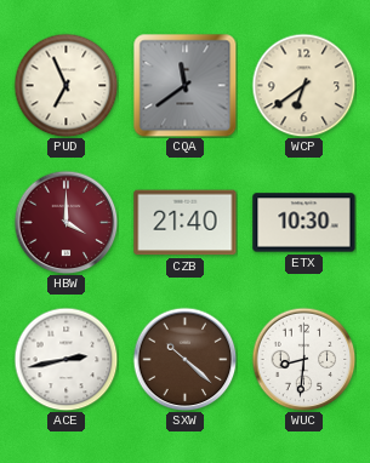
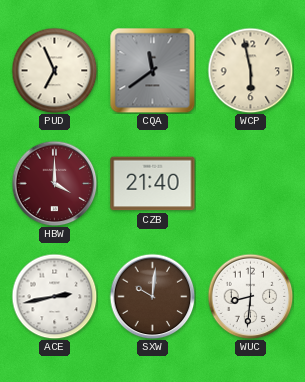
WCP: 6:39 -> 5:58
ETX: 10:30 -> none
SXW: 10:22 -> 10:01
